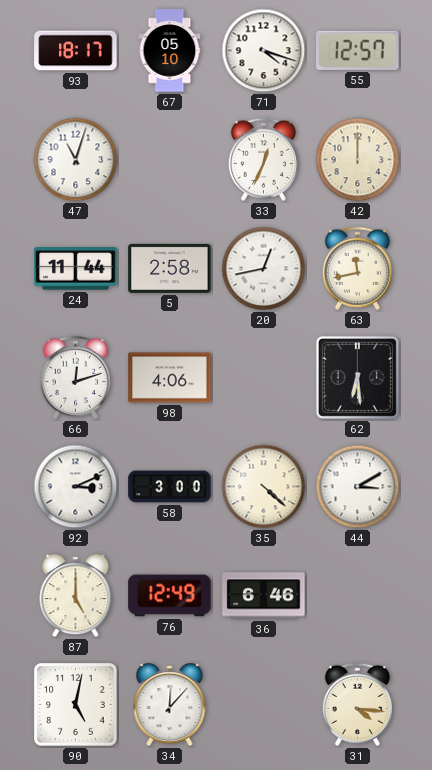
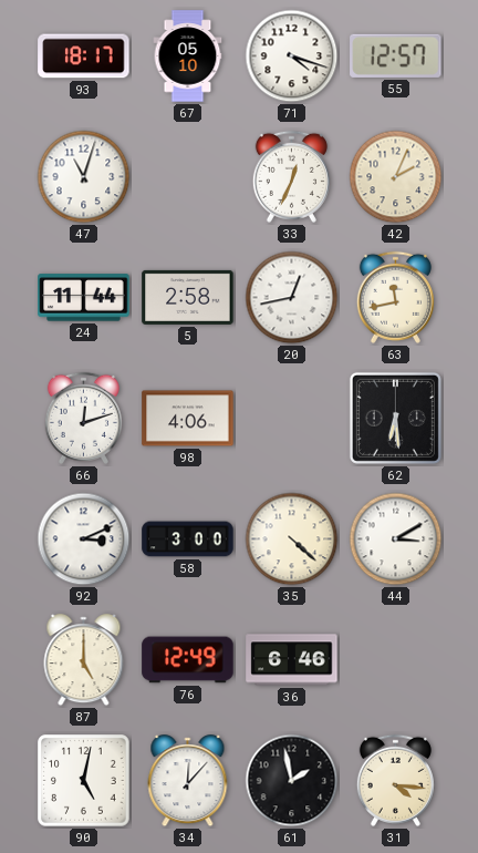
42: 12:00 -> 2:04
61: none -> 1:58
